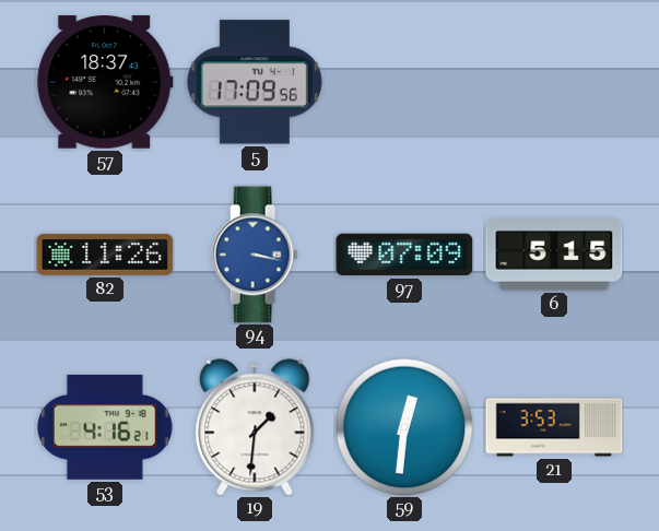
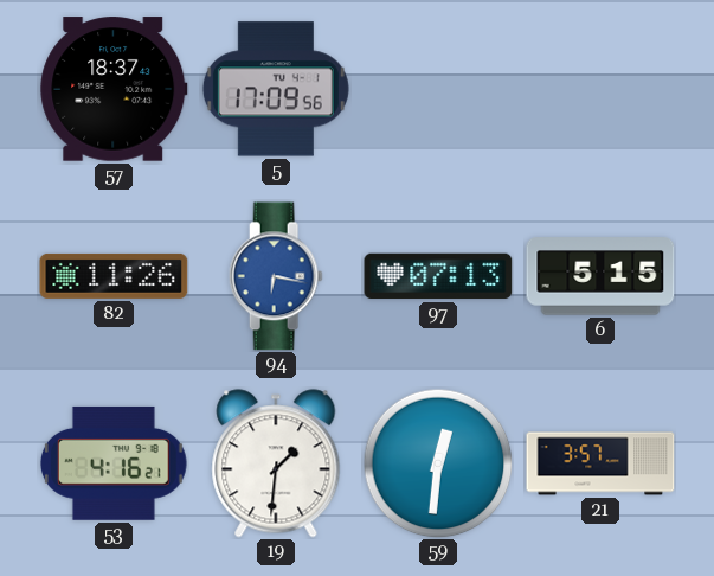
94: 3:17 -> 6:17
97: 07:09 -> 07:13
21: 3:53 -> 3:57
